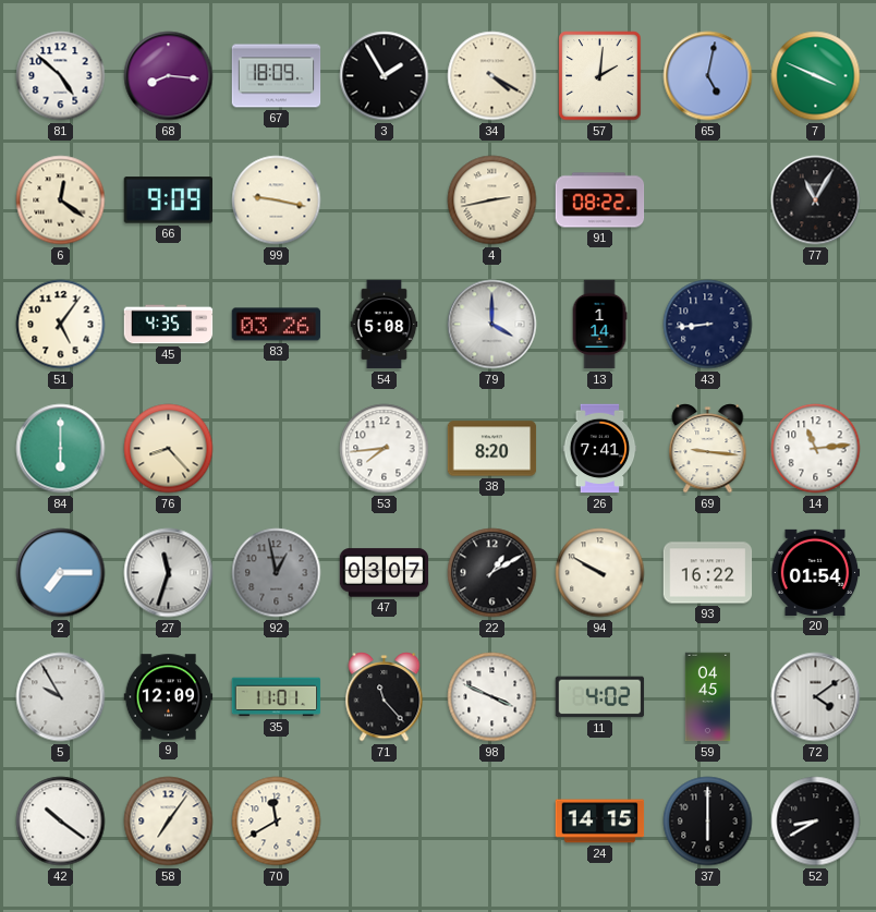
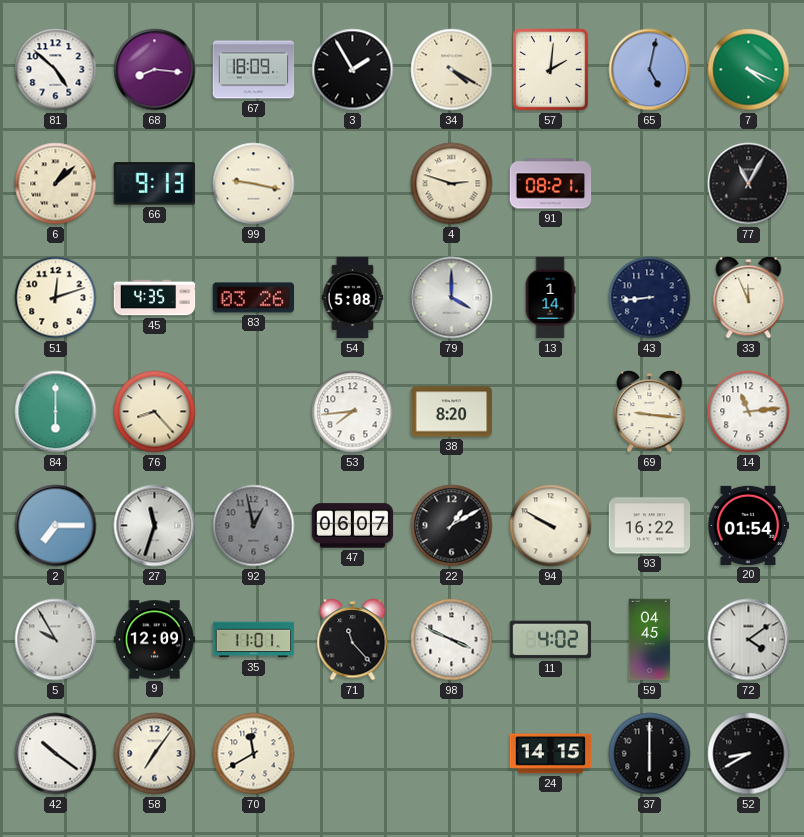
7: 3:49 -> 4:19
6: 12:21 -> 1:08
66: 9:09 -> 9:13
4: 2:43 -> 2:48
91: 08:22 -> 08:21
51: 5:06 -> 12:12
33: none -> 11:56
26: 7:41 -> none
47: 03:07 -> 06:07
